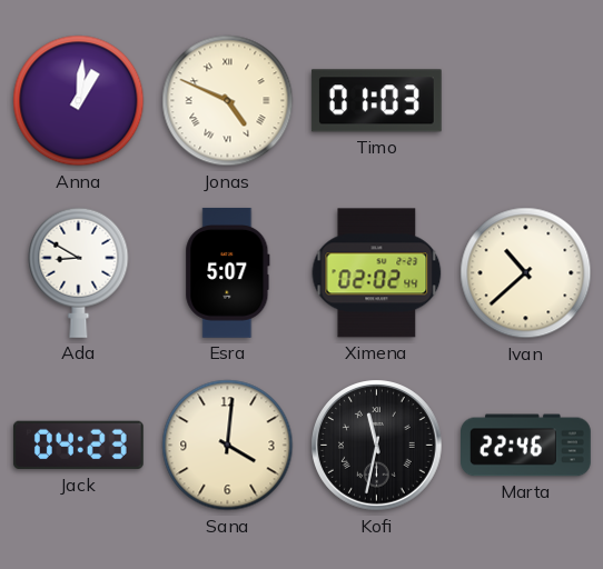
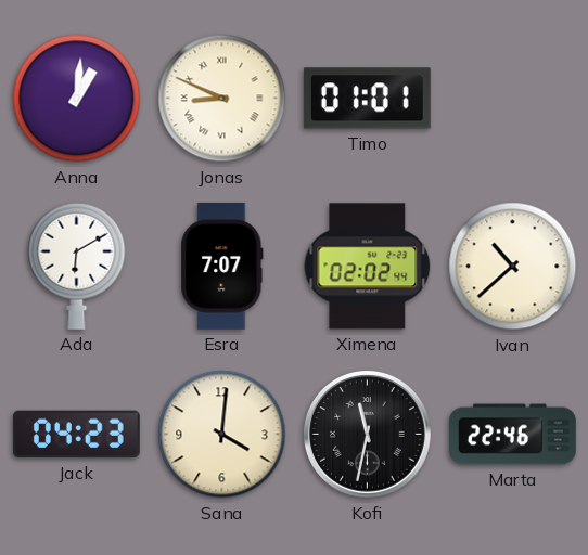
Jonas: 4:49 -> 8:49
Timo: 01:03 -> 01:01
Ada: 8:50 -> 6:10
Esra: 5:07 -> 7:07
